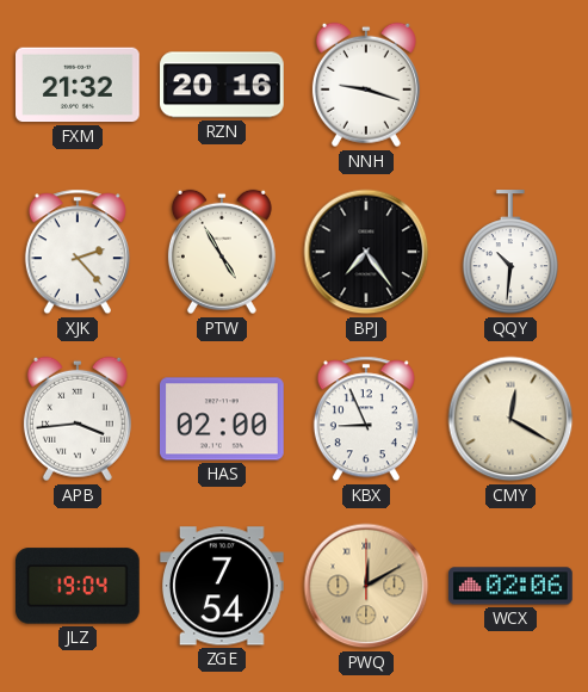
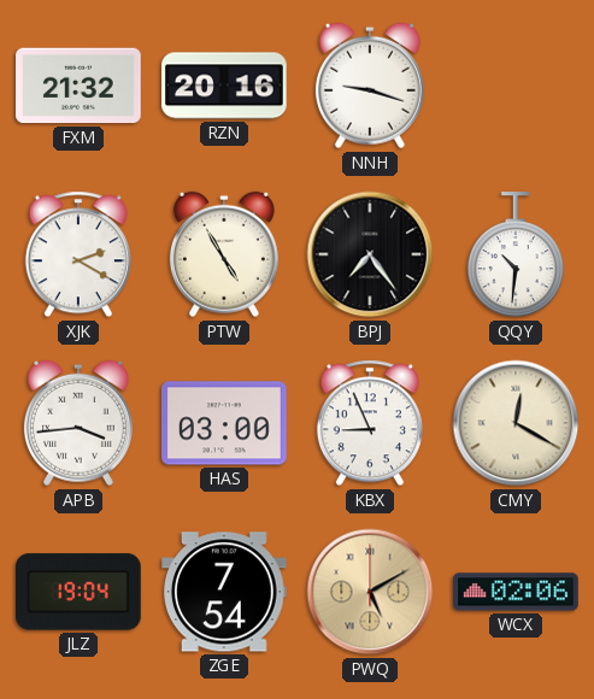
XJK: 2:23 -> 2:20
HAS: 02:00 -> 03:00
PWQ: 12:10 -> 5:10
